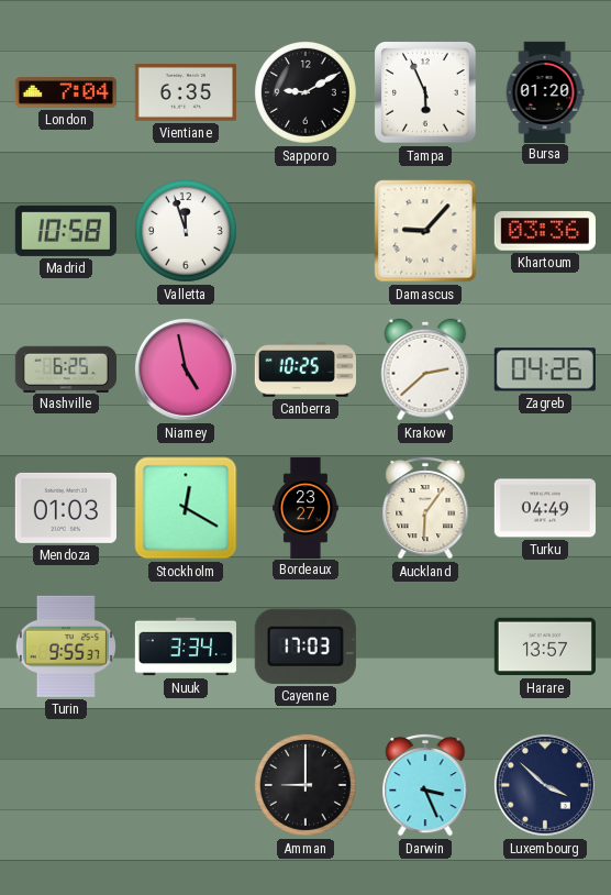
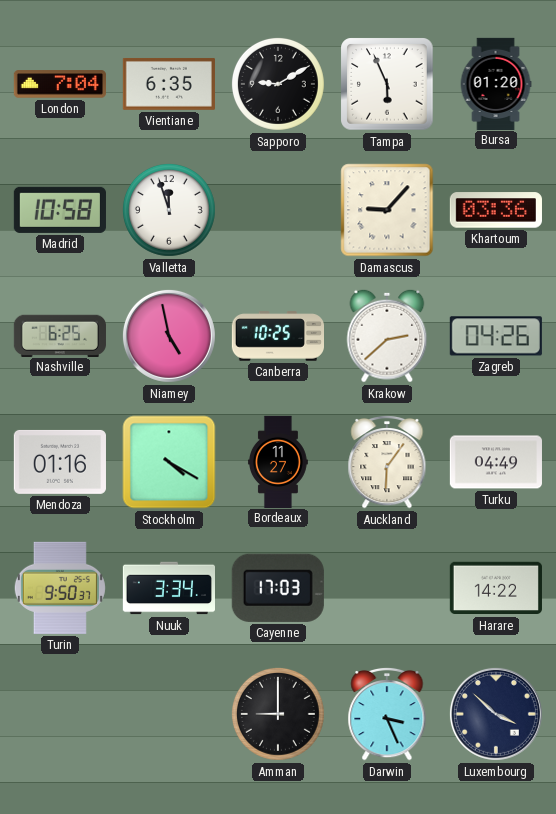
Mendoza: 01:03 -> 01:16
Stockholm: 12:20 -> 4:20
Bordeaux: 23:27 -> 11:27
Turin: 9:55 -> 9:50
Harare: 13:57 -> 14:22
